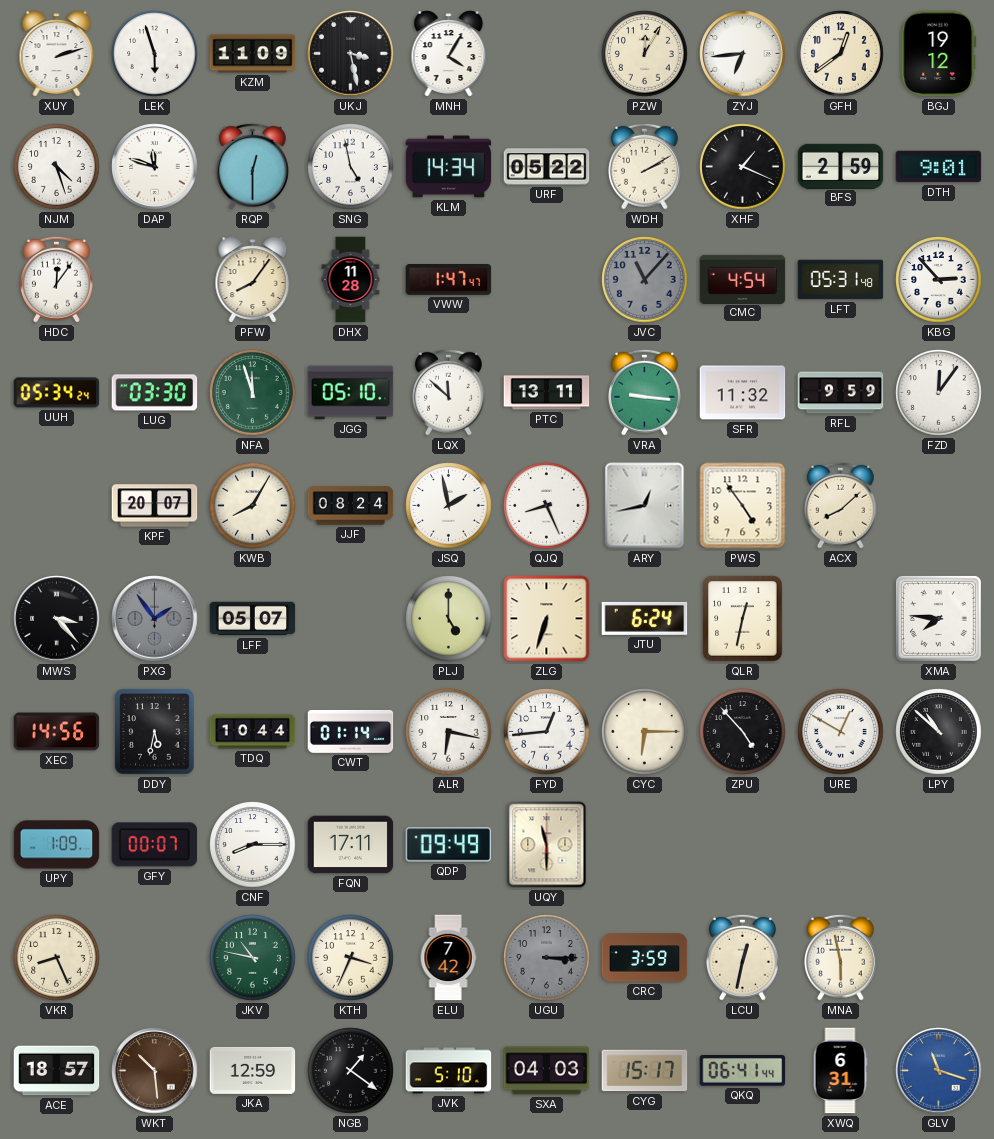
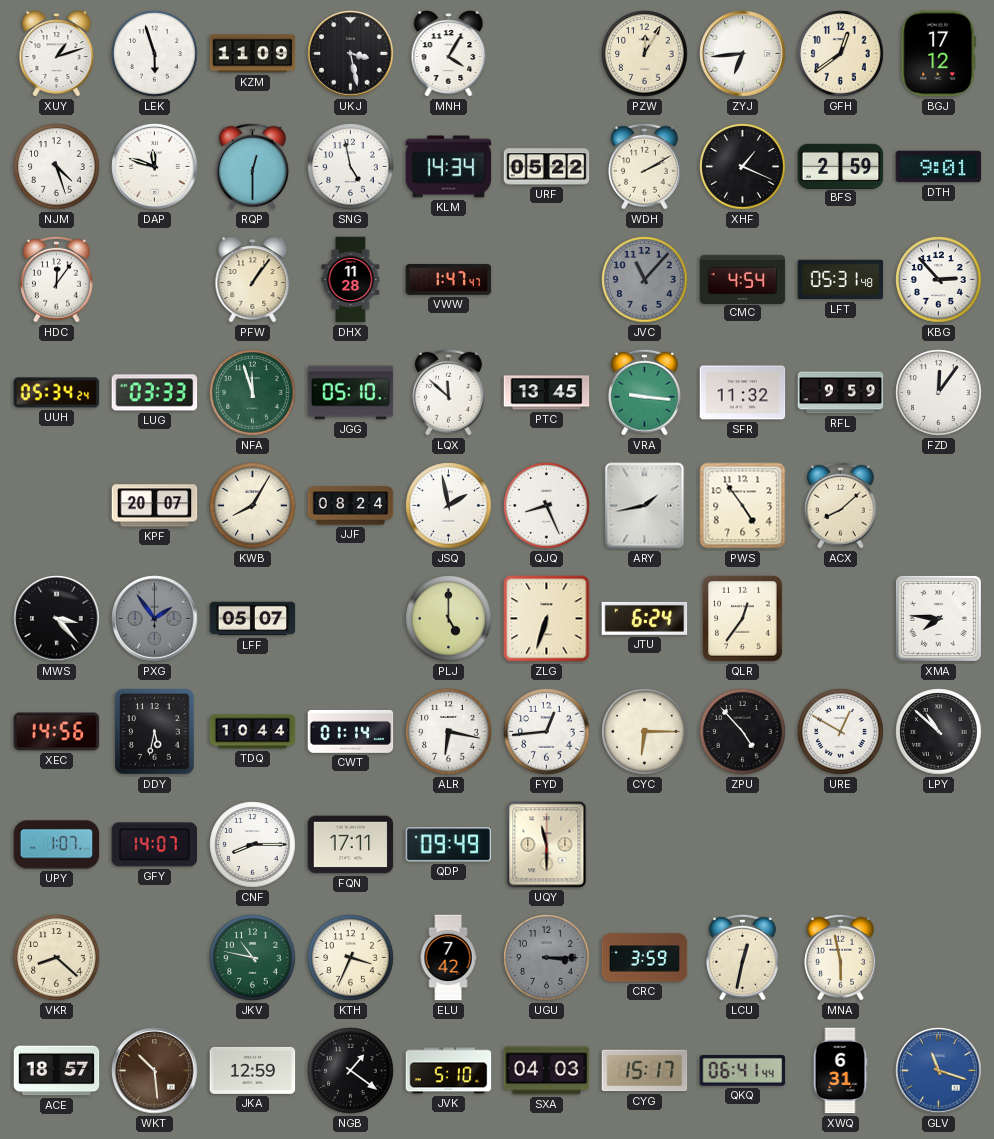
XUY: 2:12 -> 1:12
BGJ: 19:12 -> 17:12
PFW: 8:06 -> 1:06
LUG: 03:30 -> 03:33
PTC: 13:11 -> 13:45
ARY: 12:43 -> 1:43
QLR: 12:32 -> 12:36
UPY: 1:09 -> 1:07
GFY: 00:07 -> 14:07
VKR: 8:26 -> 8:22
